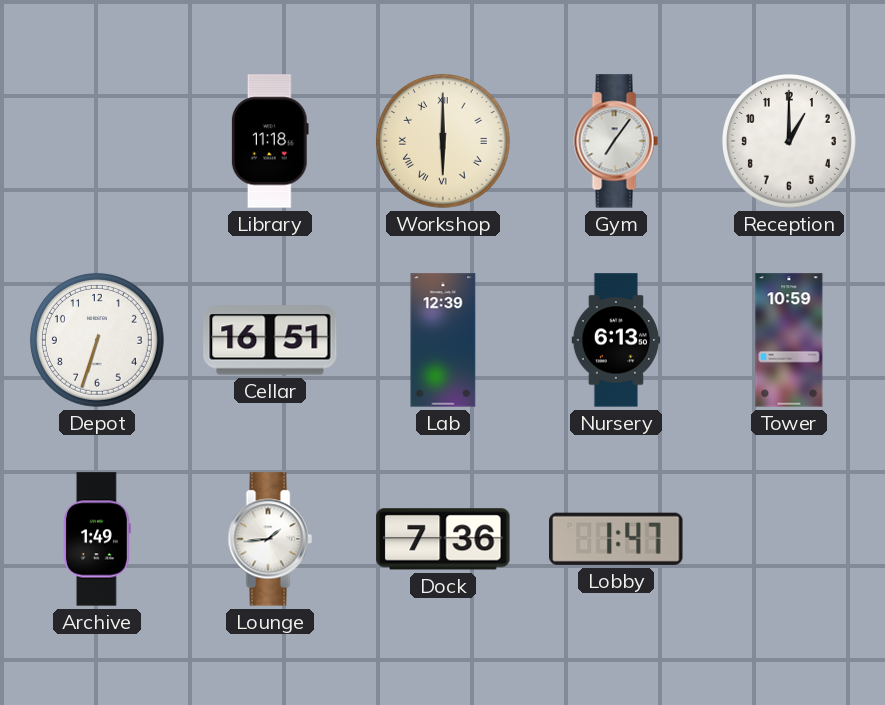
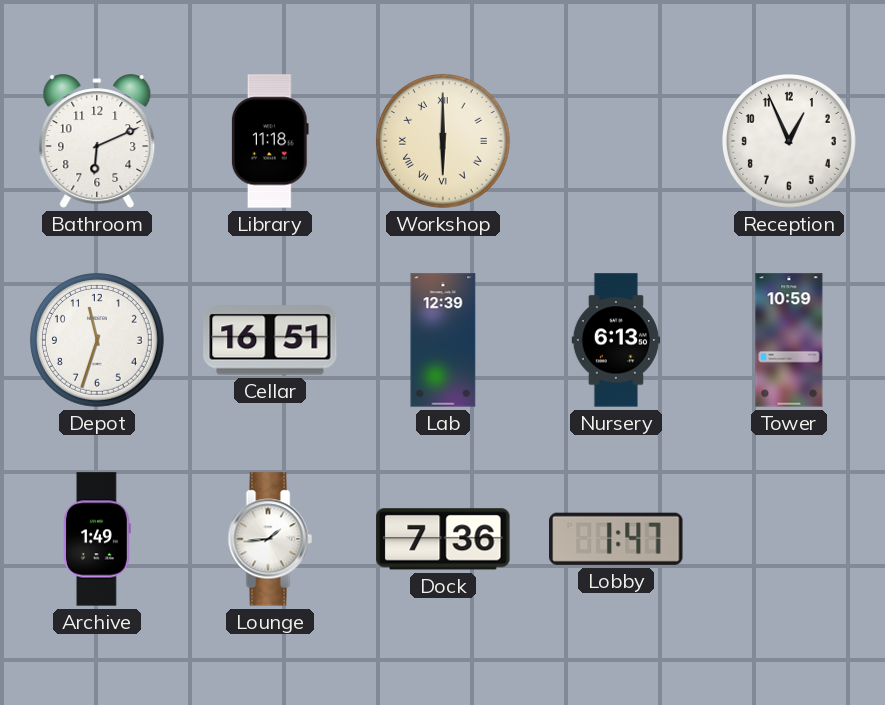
Bathroom: none -> 6:11
Gym: 7:06 -> none
Reception: 1:00 -> 12:56
Depot: 6:33 -> 11:33
